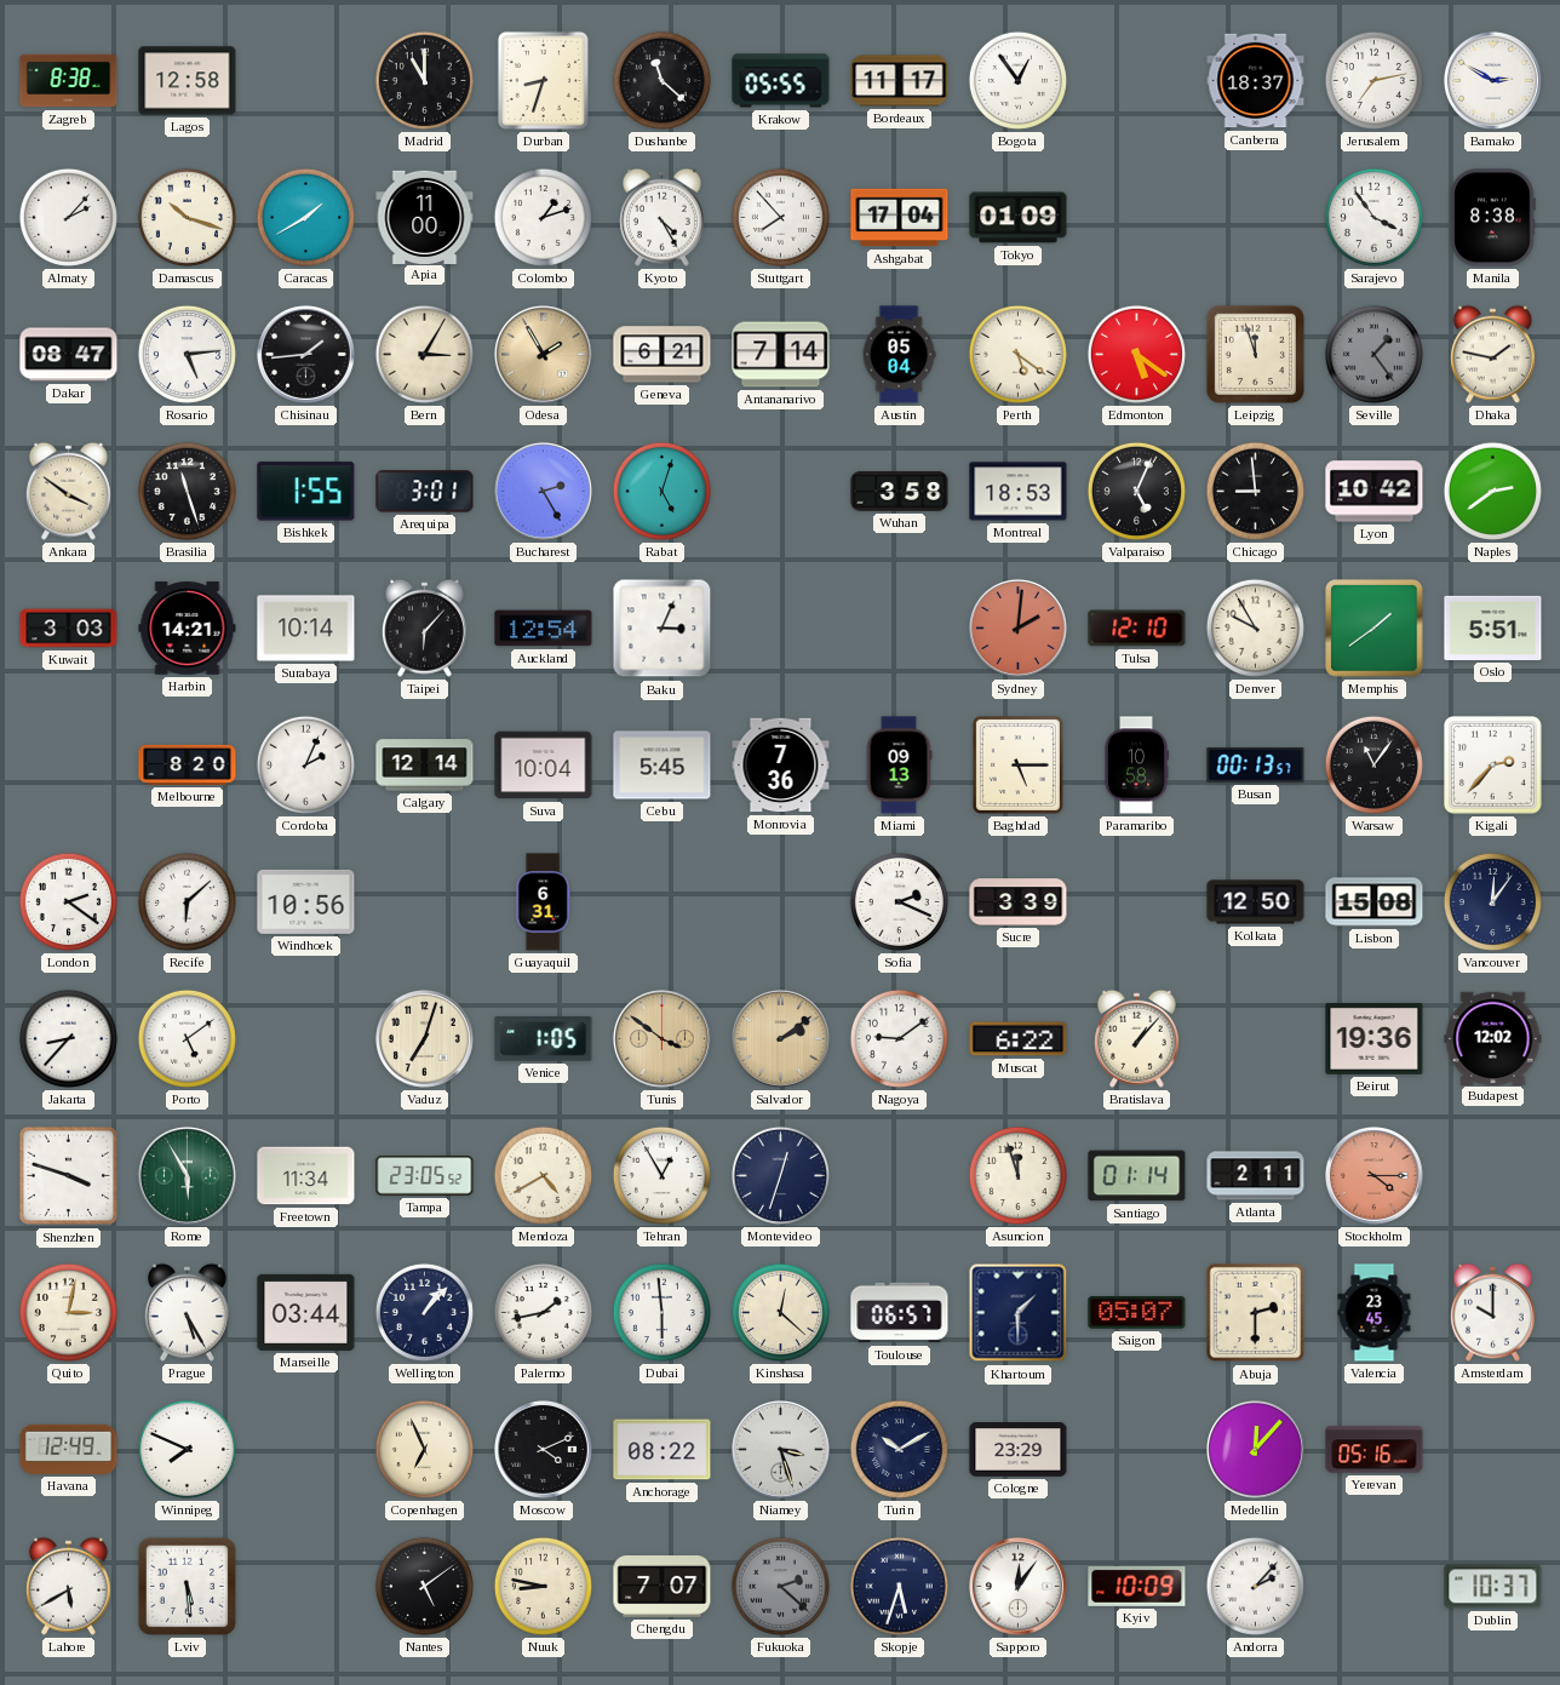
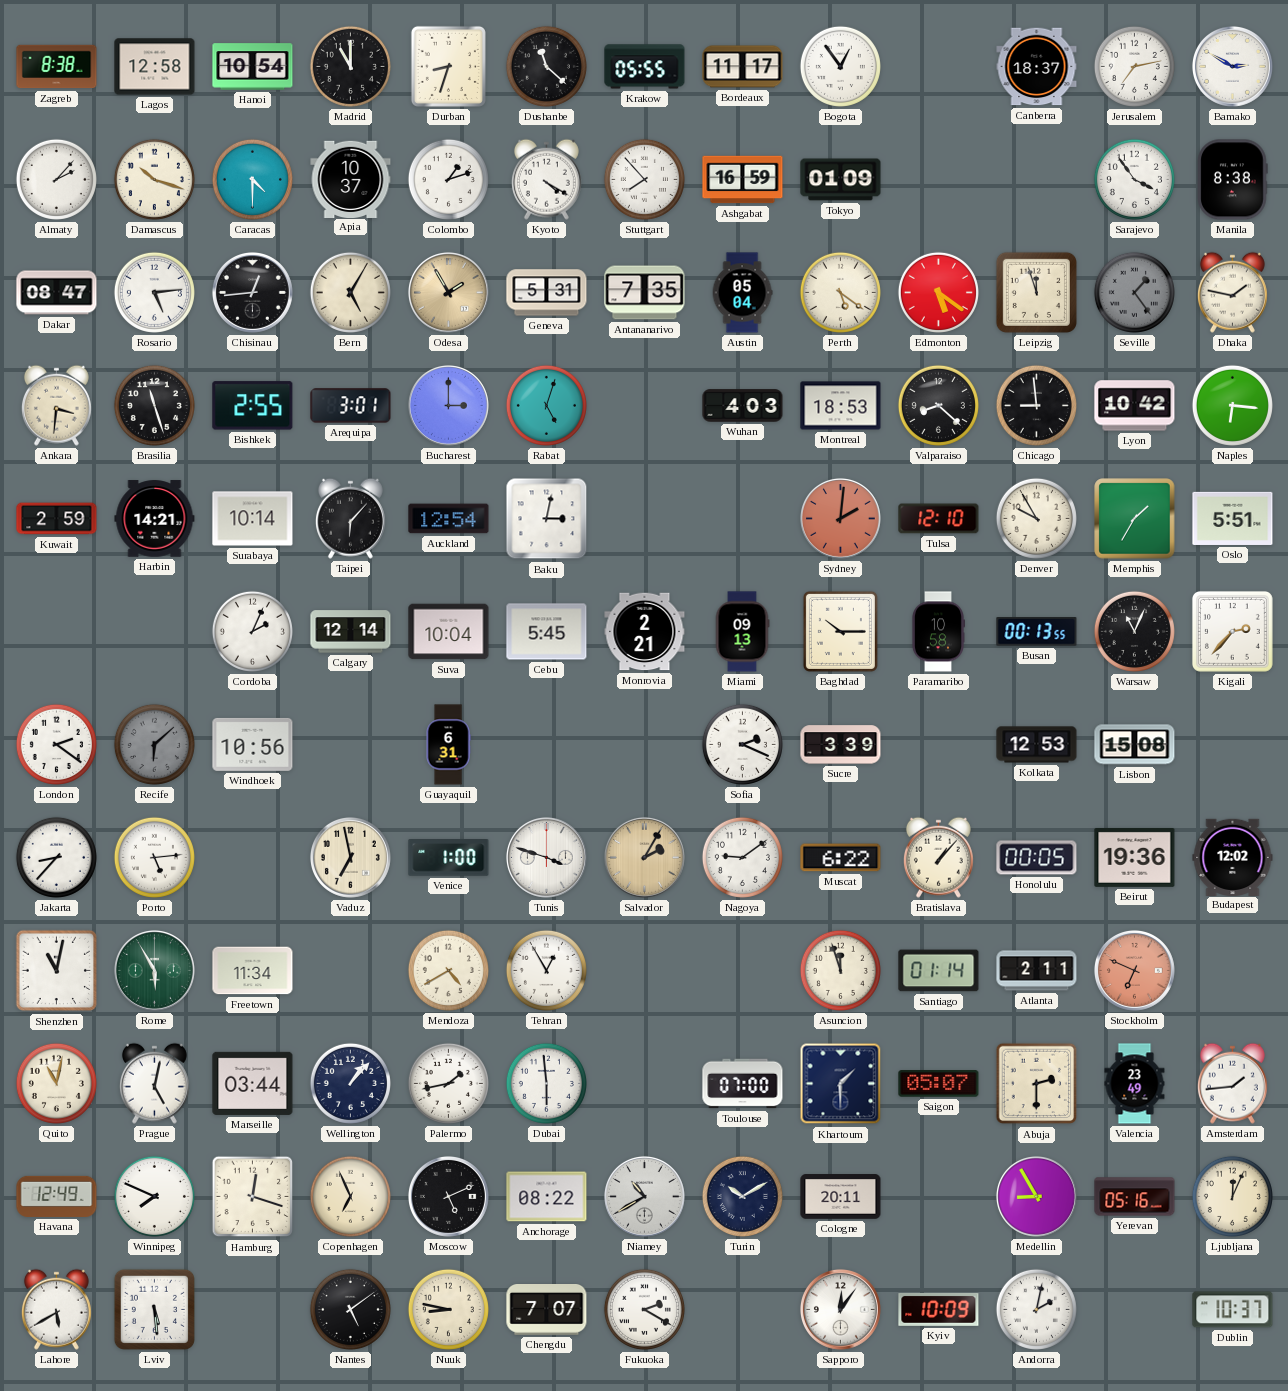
Hanoi: none -> 10:54
Caracas: 1:40 -> 4:30
Apia: 11:00 -> 10:37
Kyoto: 4:25 -> 4:20
Ashgabat: 17:04 -> 16:59
Chisinau: 1:44 -> 12:44
Bern: 3:05 -> 5:05
Geneva: 6:21 -> 5:31
Antananarivo: 7:14 -> 7:35
Ankara: 3:51 -> 3:31
Bishkek: 1:55 -> 2:55
Bucharest: 2:25 -> 3:00
Wuhan: 3:58 -> 4:03
Valparaiso: 5:04 -> 8:22
Naples: 2:39 -> 6:16
Kuwait: 3:03 -> 2:59
Baku: 3:04 -> 3:02
Memphis: 1:39 -> 1:35
Melbourne: 8:20 -> none
Monrovia: 7:36 -> 2:21
Baghdad: 5:15 -> 10:15
Busan: 00:13:57 -> 00:13:55
Warsaw: 11:06 -> 11:04
Recife dial: white -> grey
Kolkata: 12:50 -> 12:53
Vancouver: 12:06 -> none
Porto: 5:09 -> 5:14
Vaduz: 7:03 -> 6:58
Venice: 1:05 -> 1:00
Tunis: 3:51 -> 3:48
Tunis dial: champagne -> white
Salvador: 2:09 -> 2:05
Honolulu: none -> 00:05
Shenzhen: 3:48 -> 11:02
Tampa: 23:05 -> none
Montevideo: 12:33 -> none
Stockholm: 4:15 -> 6:49
Quito: 3:02 -> 11:02
Prague: 5:25 -> 5:02
Kinshasa: 12:22 -> none
Toulouse: 06:57 -> 07:00
Valencia: 23:45 -> 23:49
Amsterdam: 10:00 -> 1:44
Hamburg: none -> 12:18
Moscow: 4:11 -> 5:11
Niamey: 3:27 -> 10:40
Cologne: 23:29 -> 20:11
Medellin: 12:07 -> 8:55
Ljubljana: none -> 12:04
Fukuoka: 2:22 -> 2:20
Fukuoka dial: grey -> white
Skopje: 5:33 -> none
Andorra: 2:07 -> 2:02
